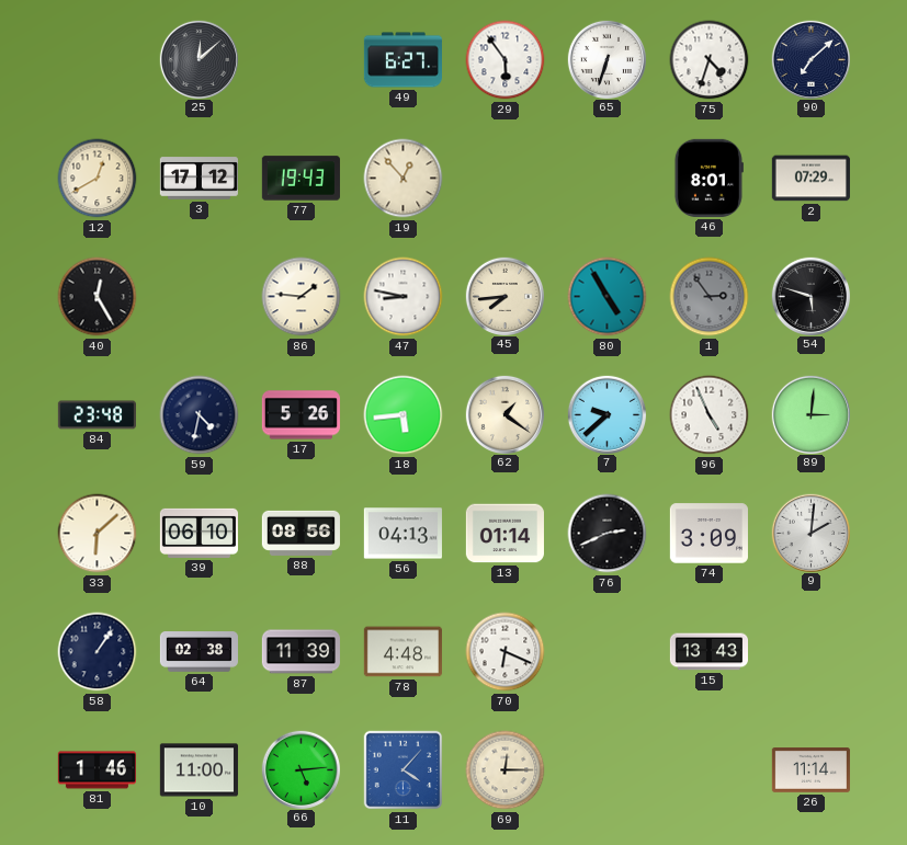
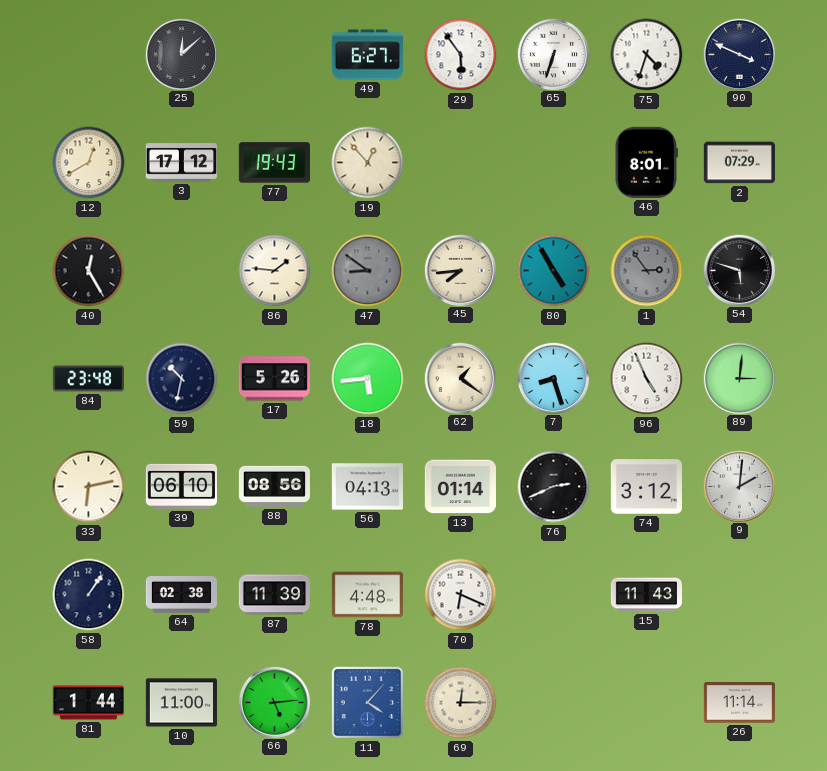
90: 7:08 -> 3:49
47: 8:47 -> 8:51
47 dial: white -> grey
59: 4:32 -> 10:32
7: 9:38 -> 8:27
33: 6:08 -> 6:13
74: 3:09 -> 3:12
15: 13:43 -> 11:43
81: 1:46 -> 1:44
